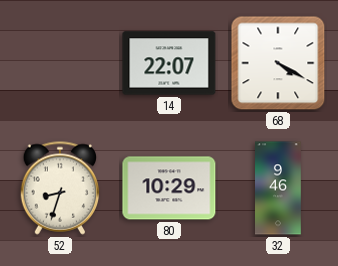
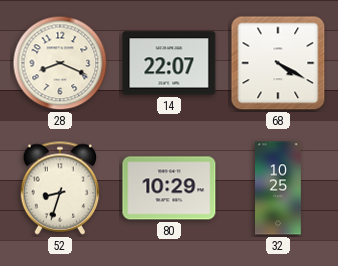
28: none -> 8:19
32: 9:46 -> 10:25
